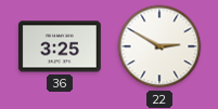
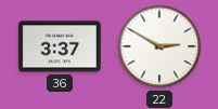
36: 3:25 -> 3:37
